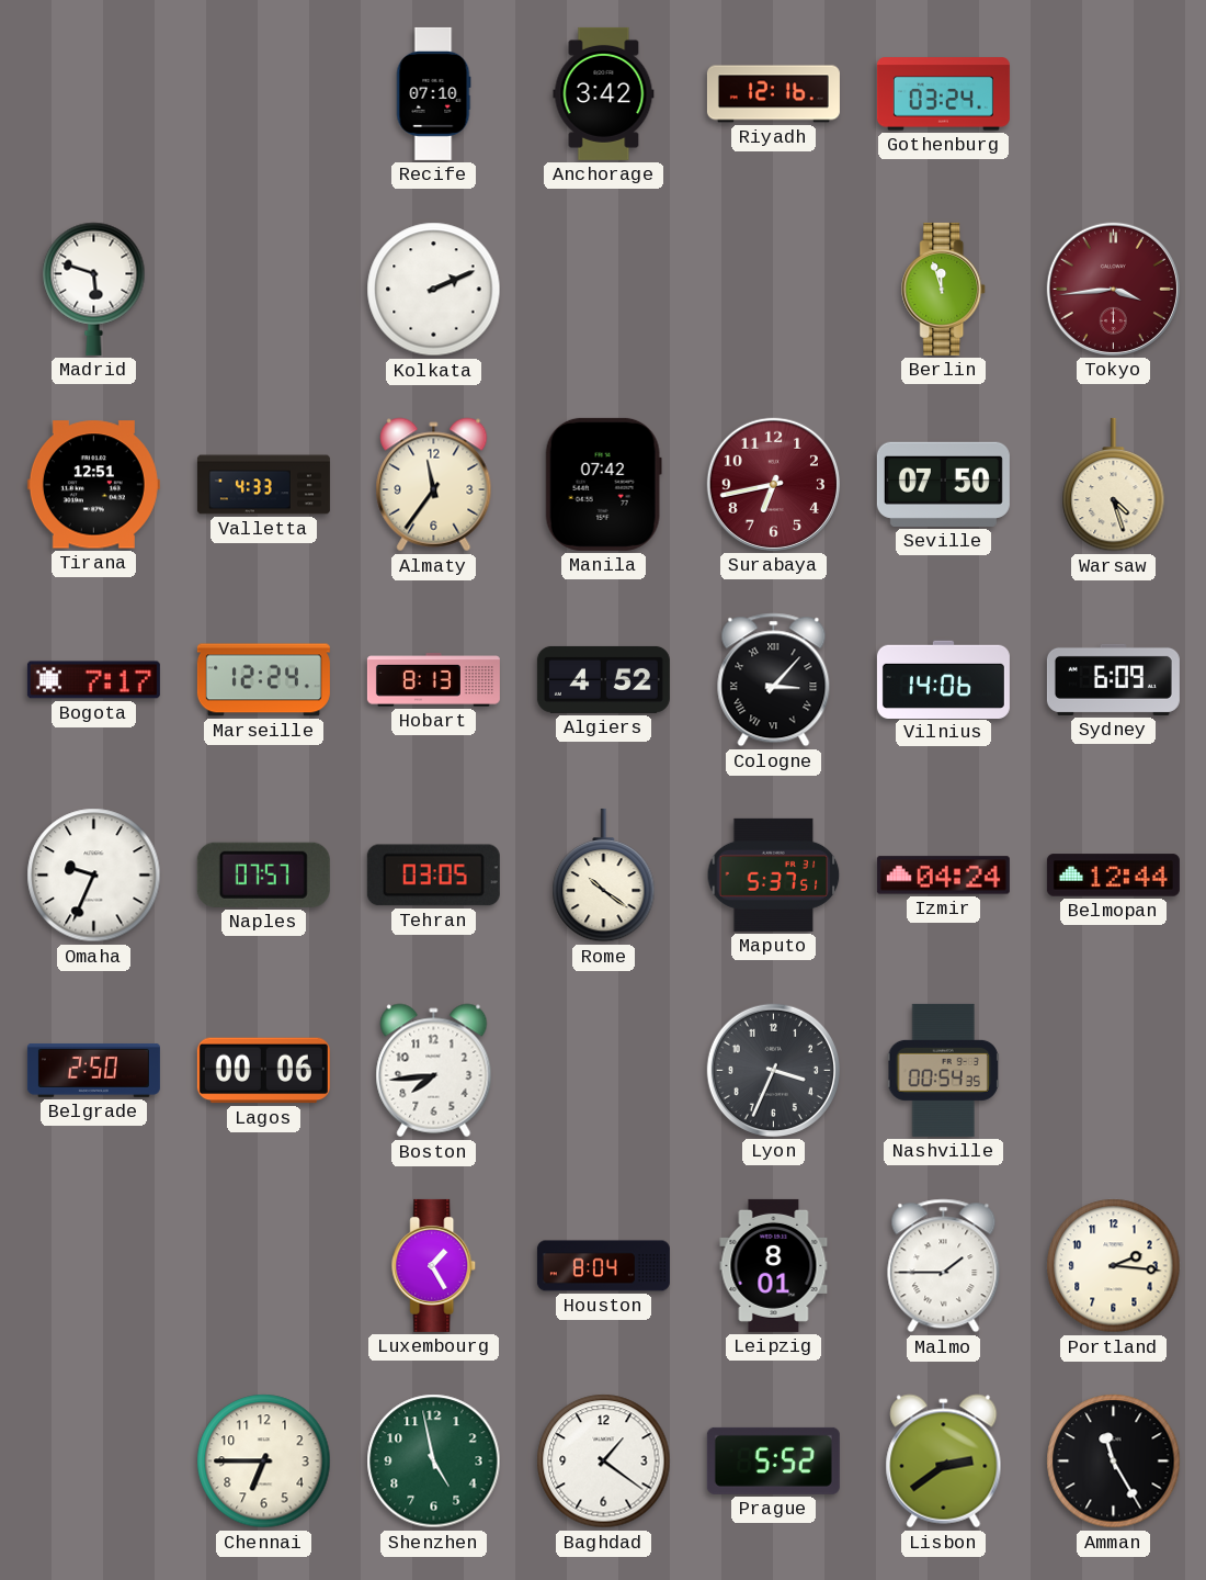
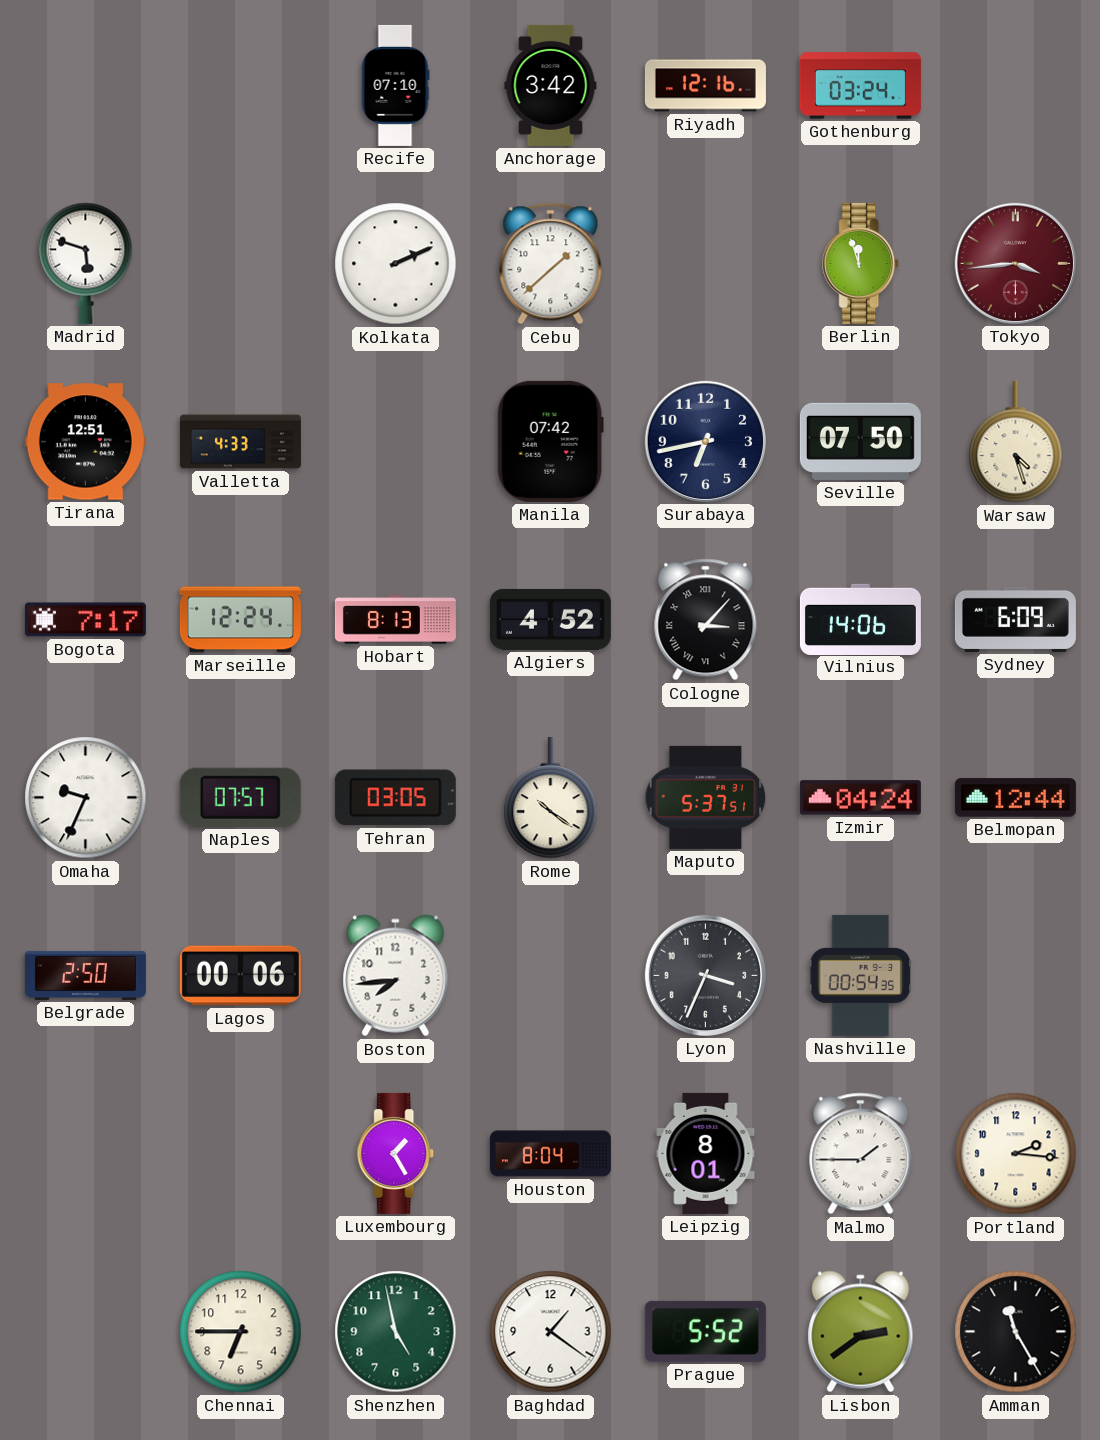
Cebu: none -> 1:38
Almaty: 11:36 -> none
Surabaya dial: burgundy -> navy
